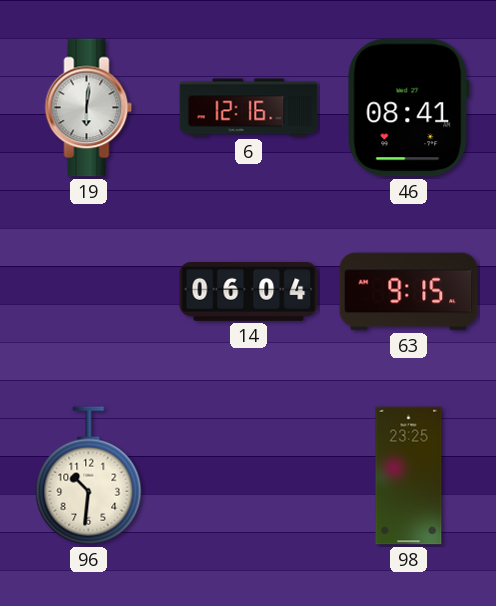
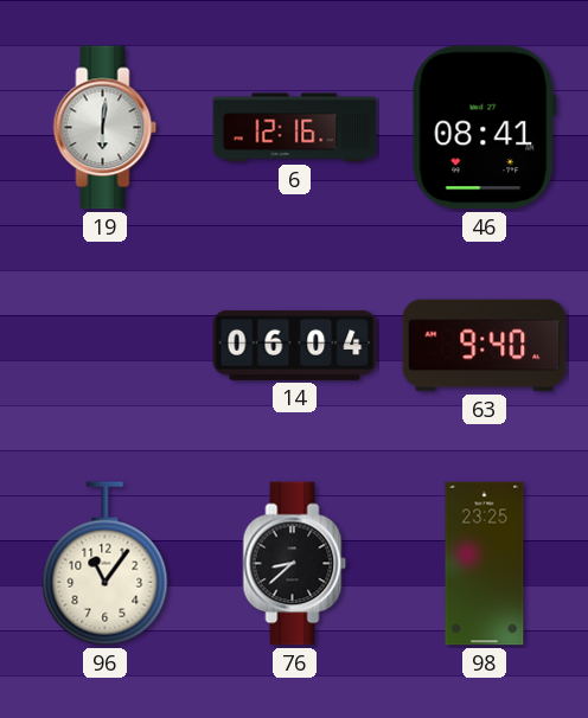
63: 9:15 -> 9:40
96: 10:31 -> 11:06
76: none -> 8:38
